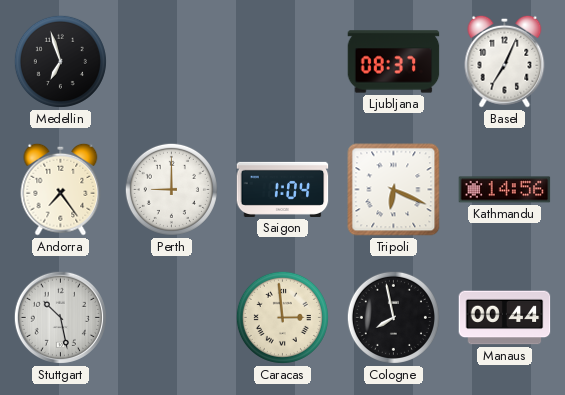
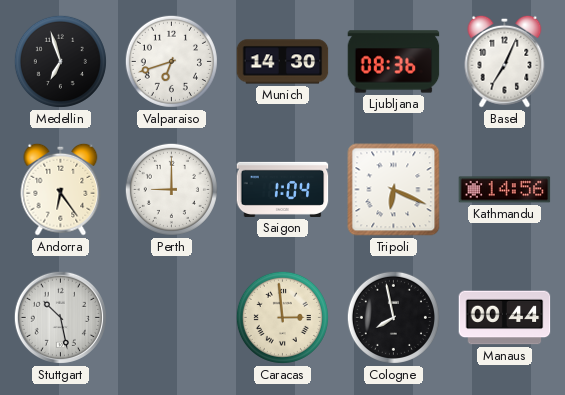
Valparaiso: none -> 6:42
Munich: none -> 14:30
Ljubljana: 08:37 -> 08:36
Andorra: 7:24 -> 6:24
